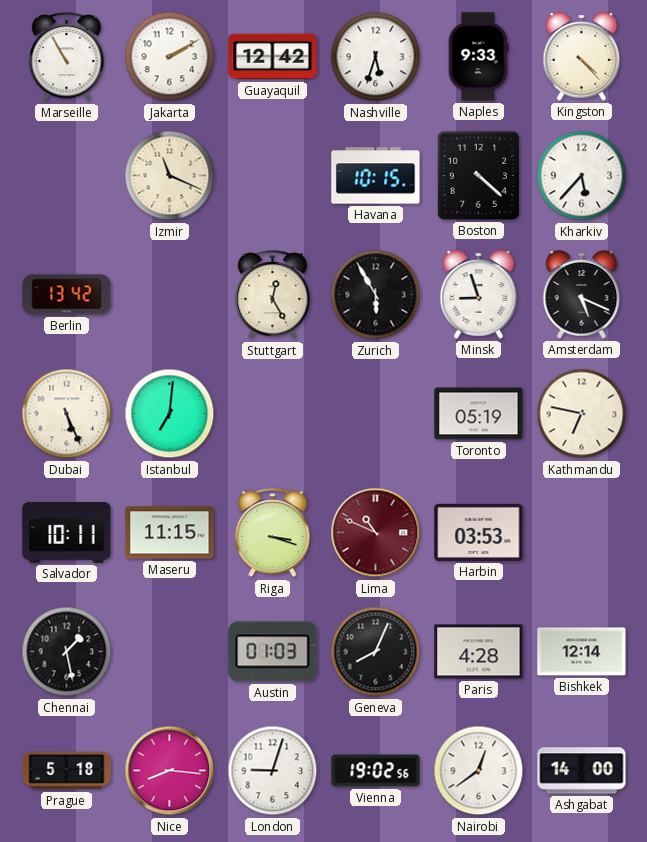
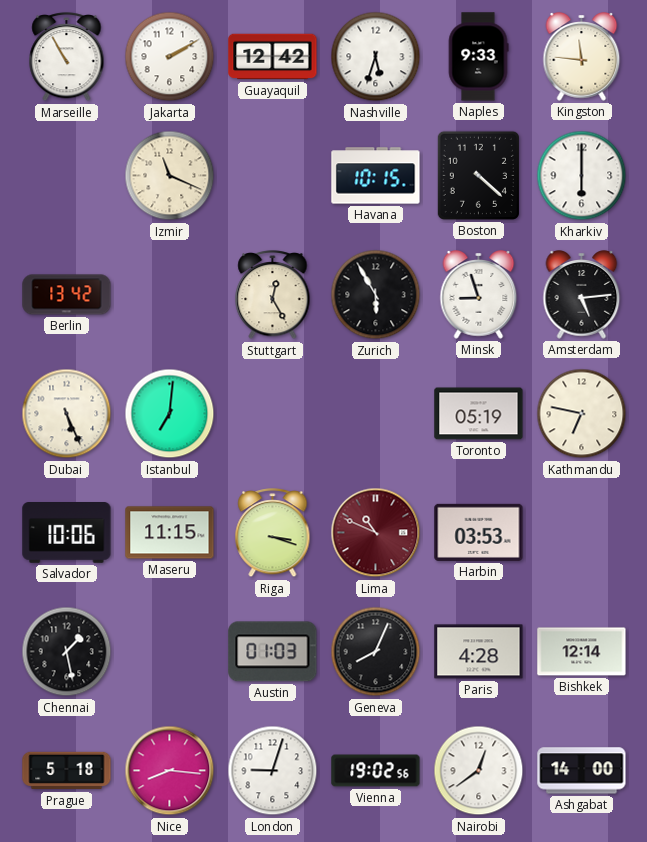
Kingston: 4:23 -> 11:46
Kharkiv: 5:37 -> 6:00
Amsterdam: 5:19 -> 5:14
Salvador: 10:11 -> 10:06
